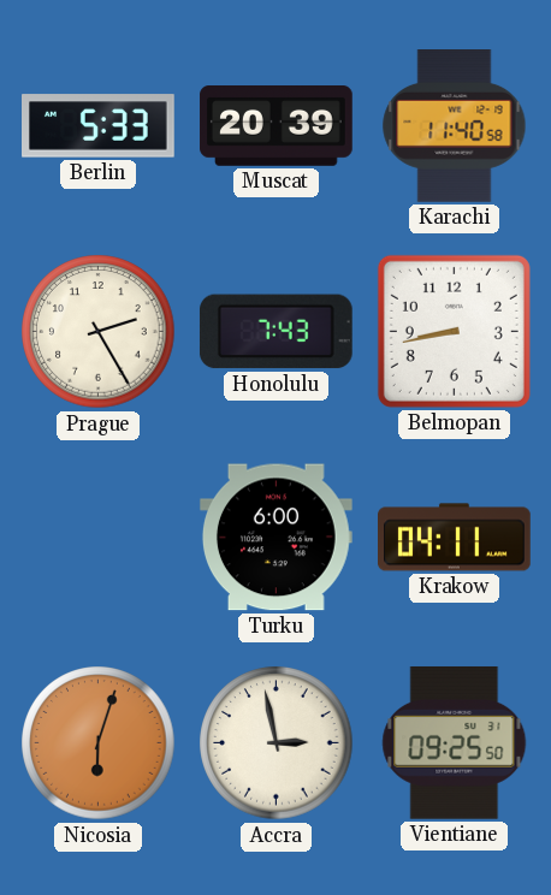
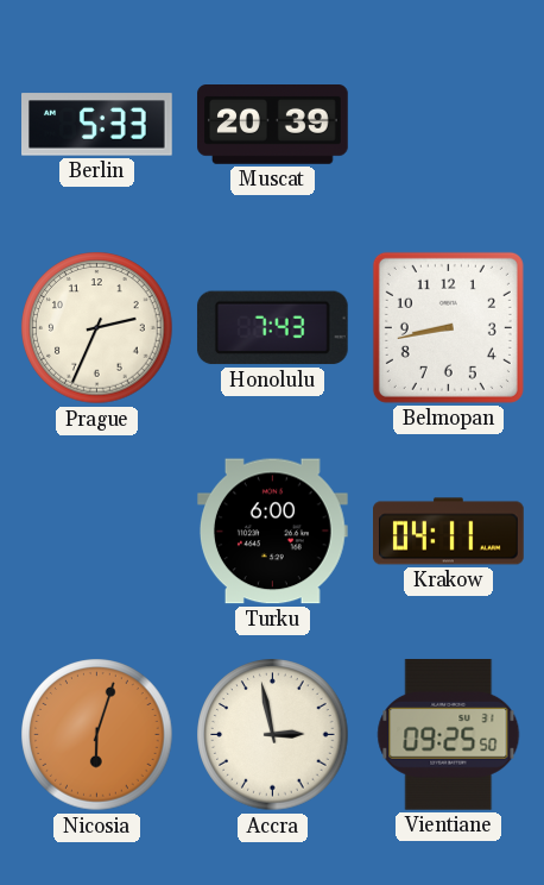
Karachi: 11:40 -> none
Prague: 2:25 -> 2:34
